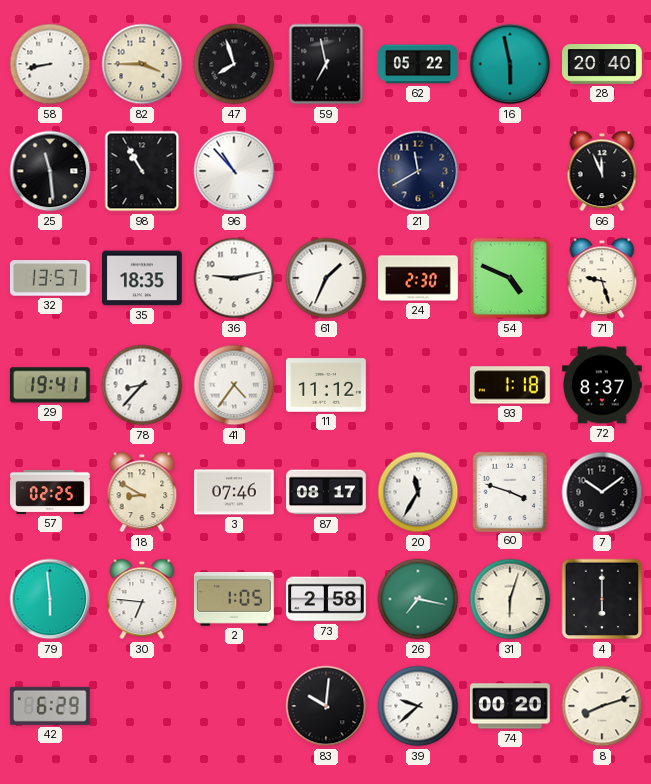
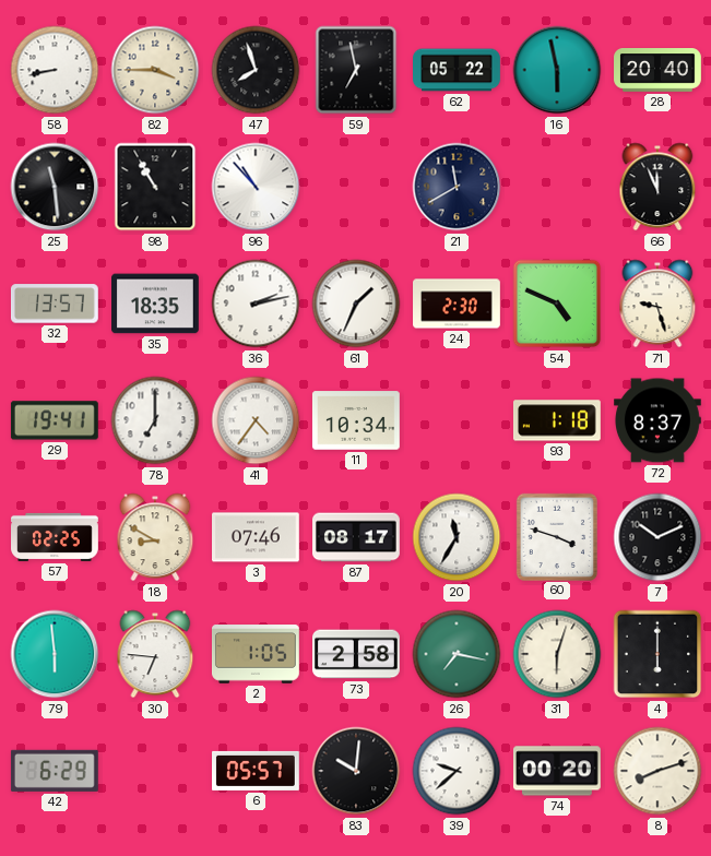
36: 9:13 -> 2:13
78: 8:37 -> 7:00
11: 11:12 -> 10:34
7: 10:09 -> 10:11
6: none -> 05:57
